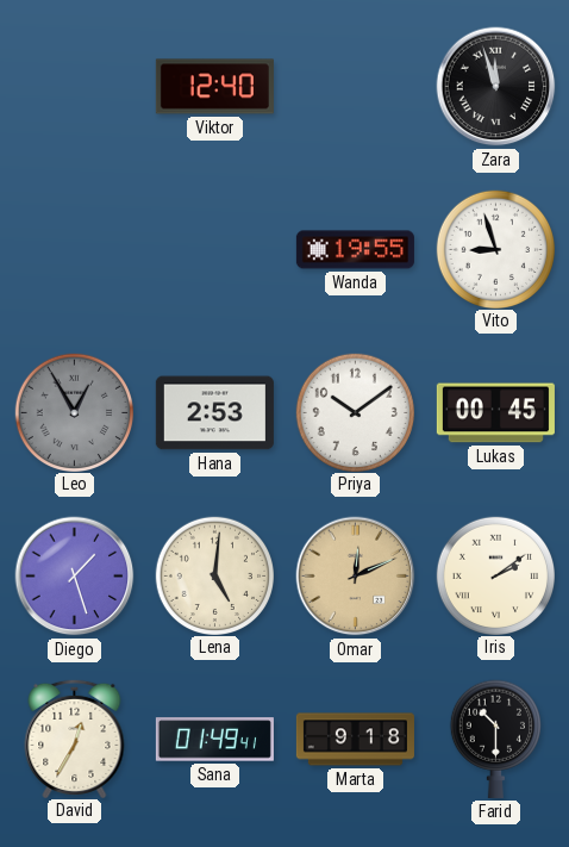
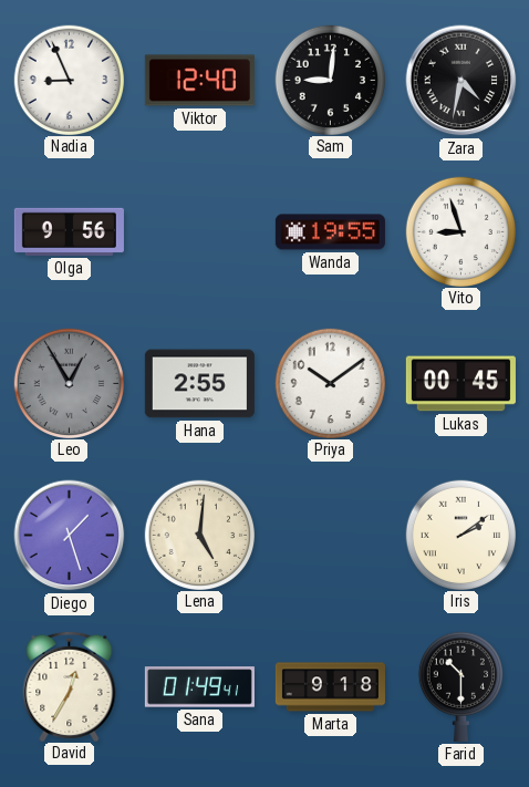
Nadia: none -> 8:56
Sam: none -> 9:01
Zara: 11:57 -> 4:32
Olga: none -> 9:56
Hana: 2:53 -> 2:55
Omar: 12:11 -> none
